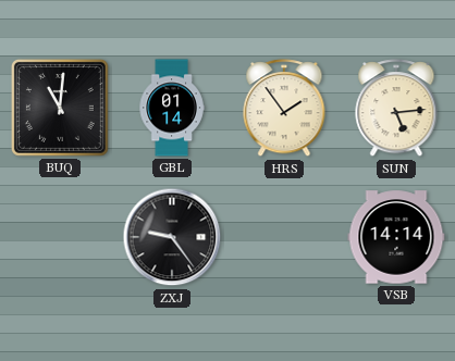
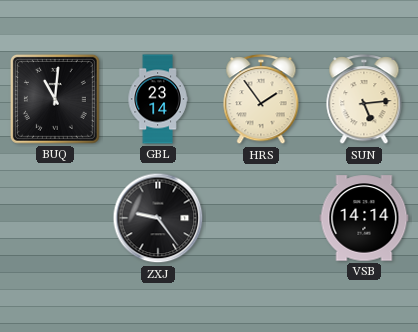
GBL: 01:14 -> 23:14
